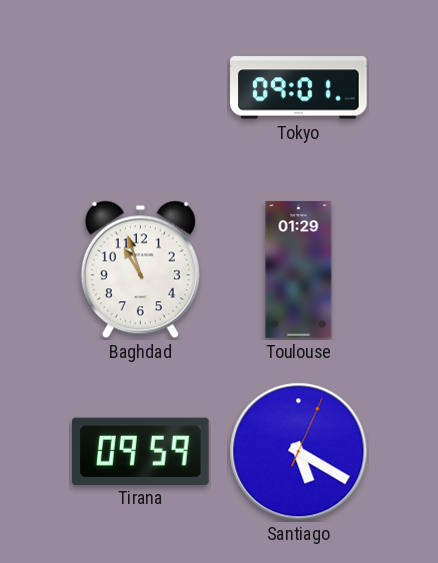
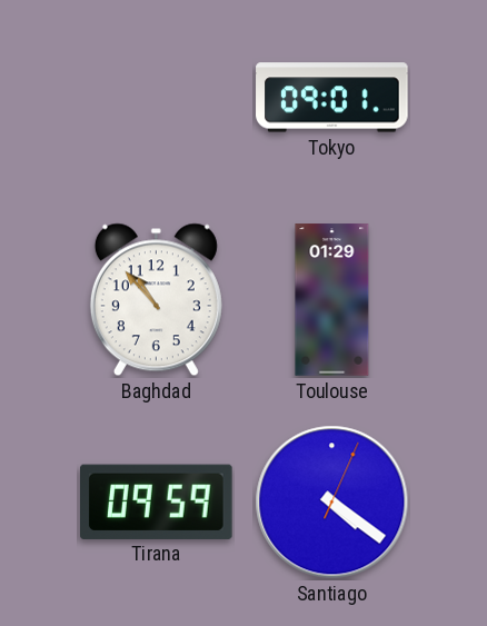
Baghdad: 10:57 -> 10:53
Santiago: 5:20 -> 4:21
